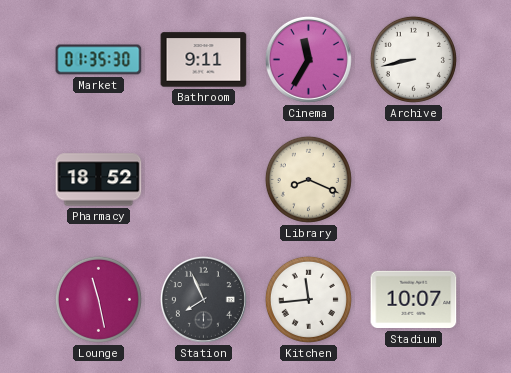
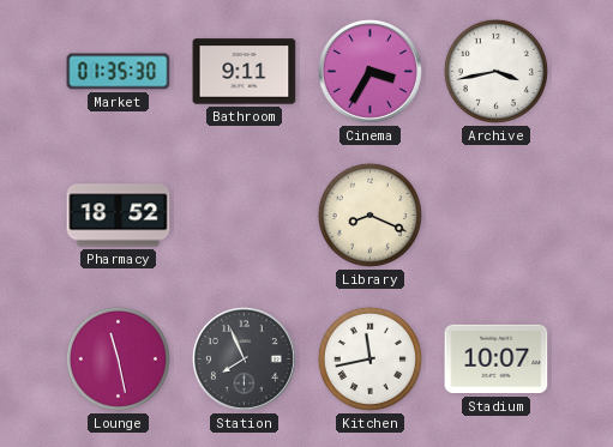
Cinema: 11:35 -> 3:35
Archive: 8:43 -> 3:43
Kitchen: 11:44 -> 11:43
